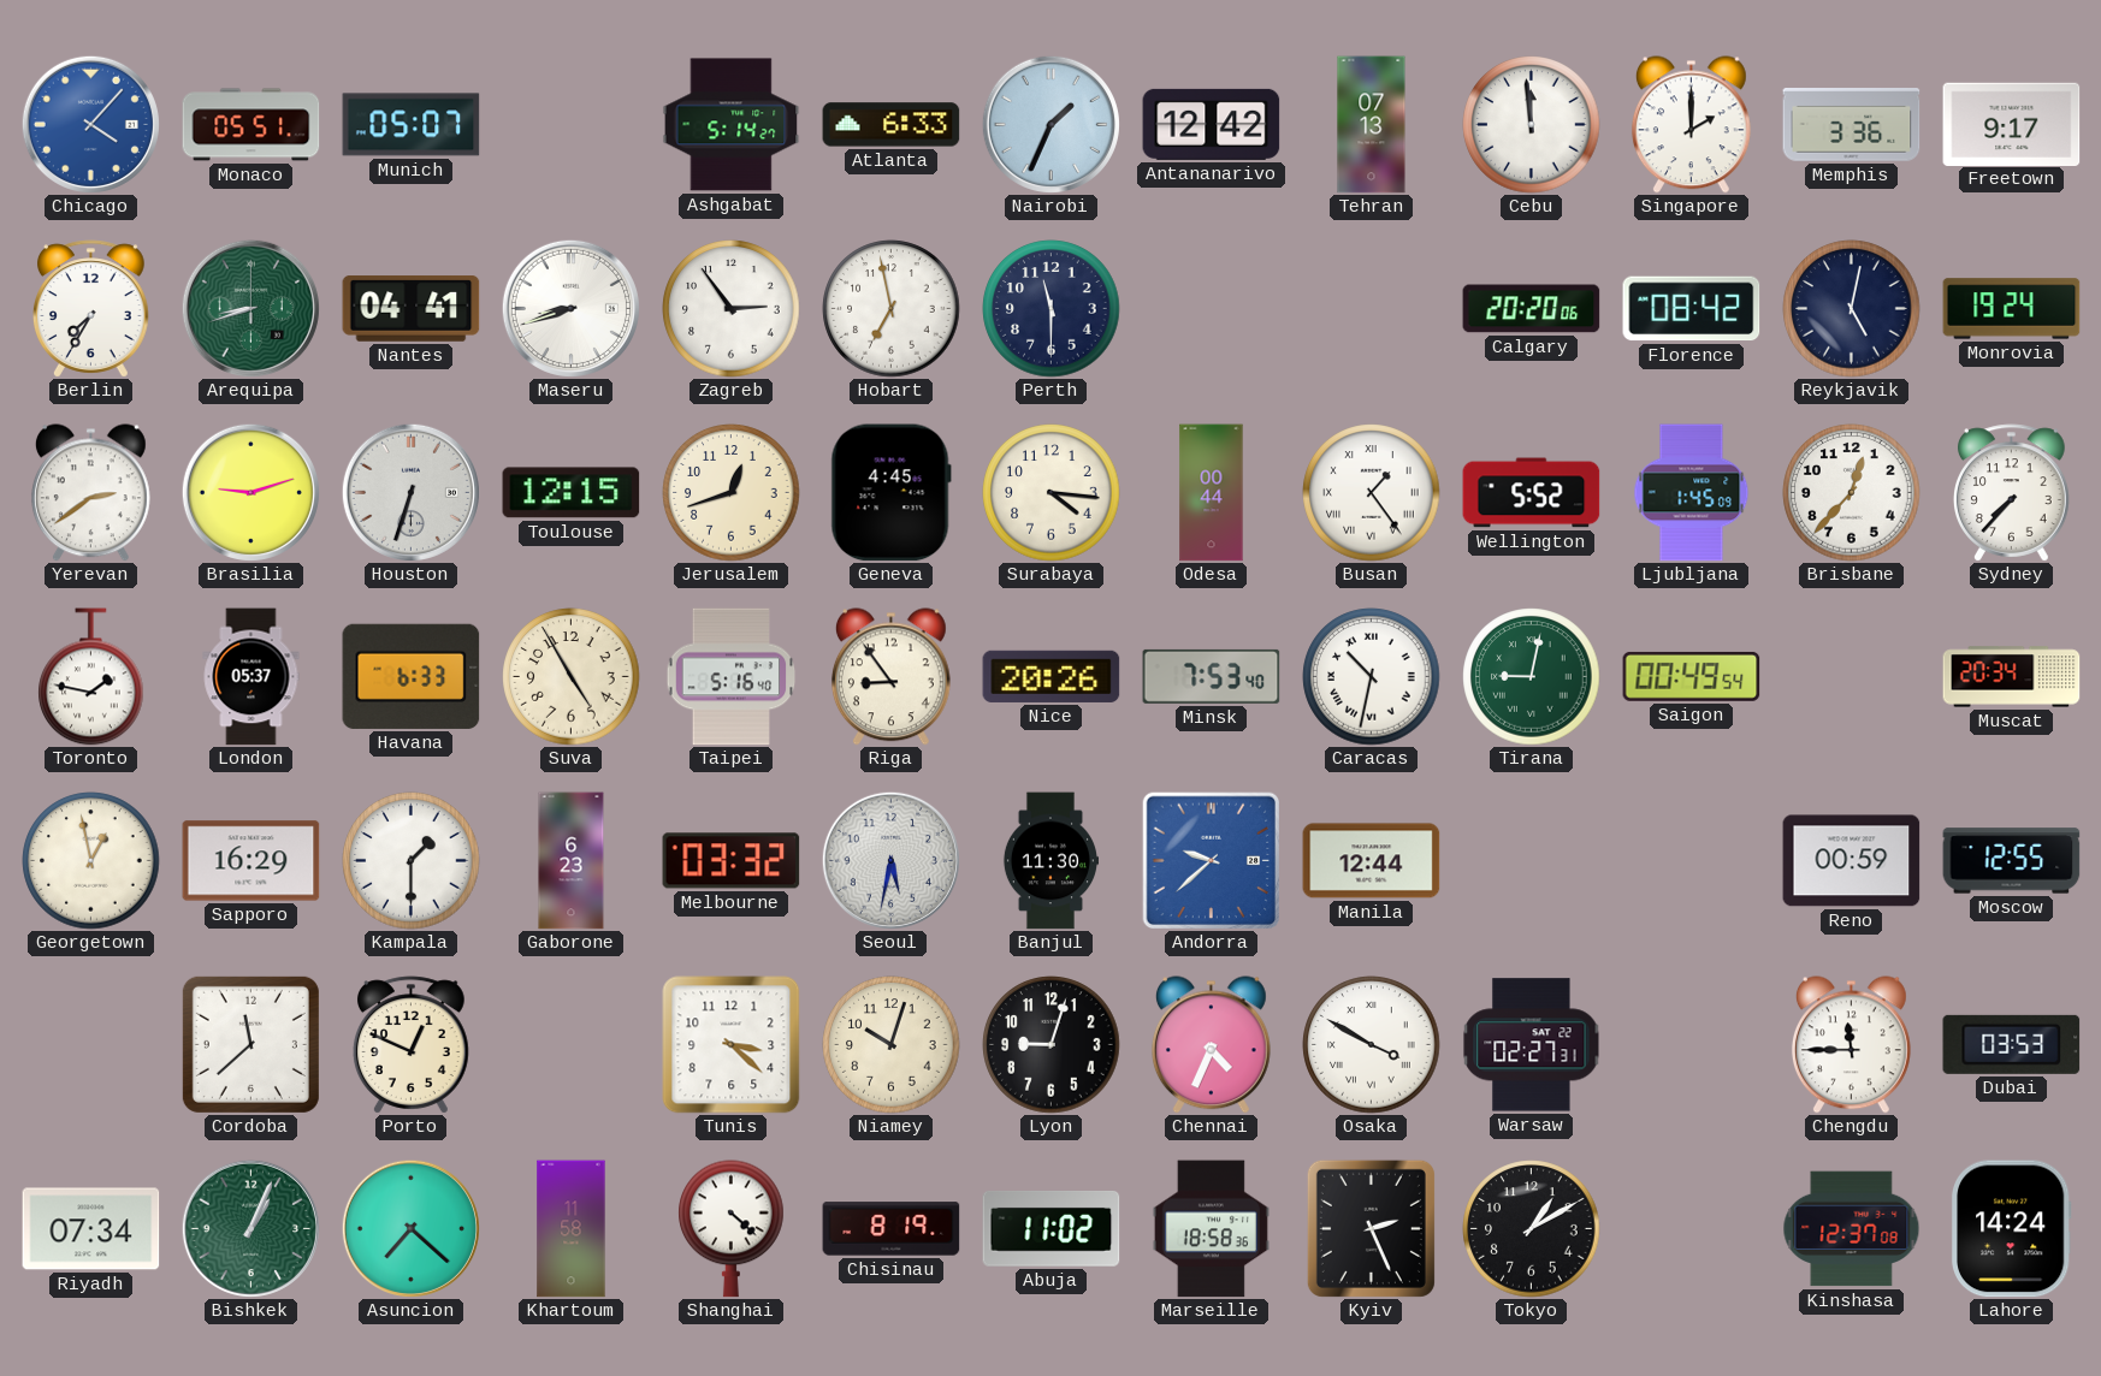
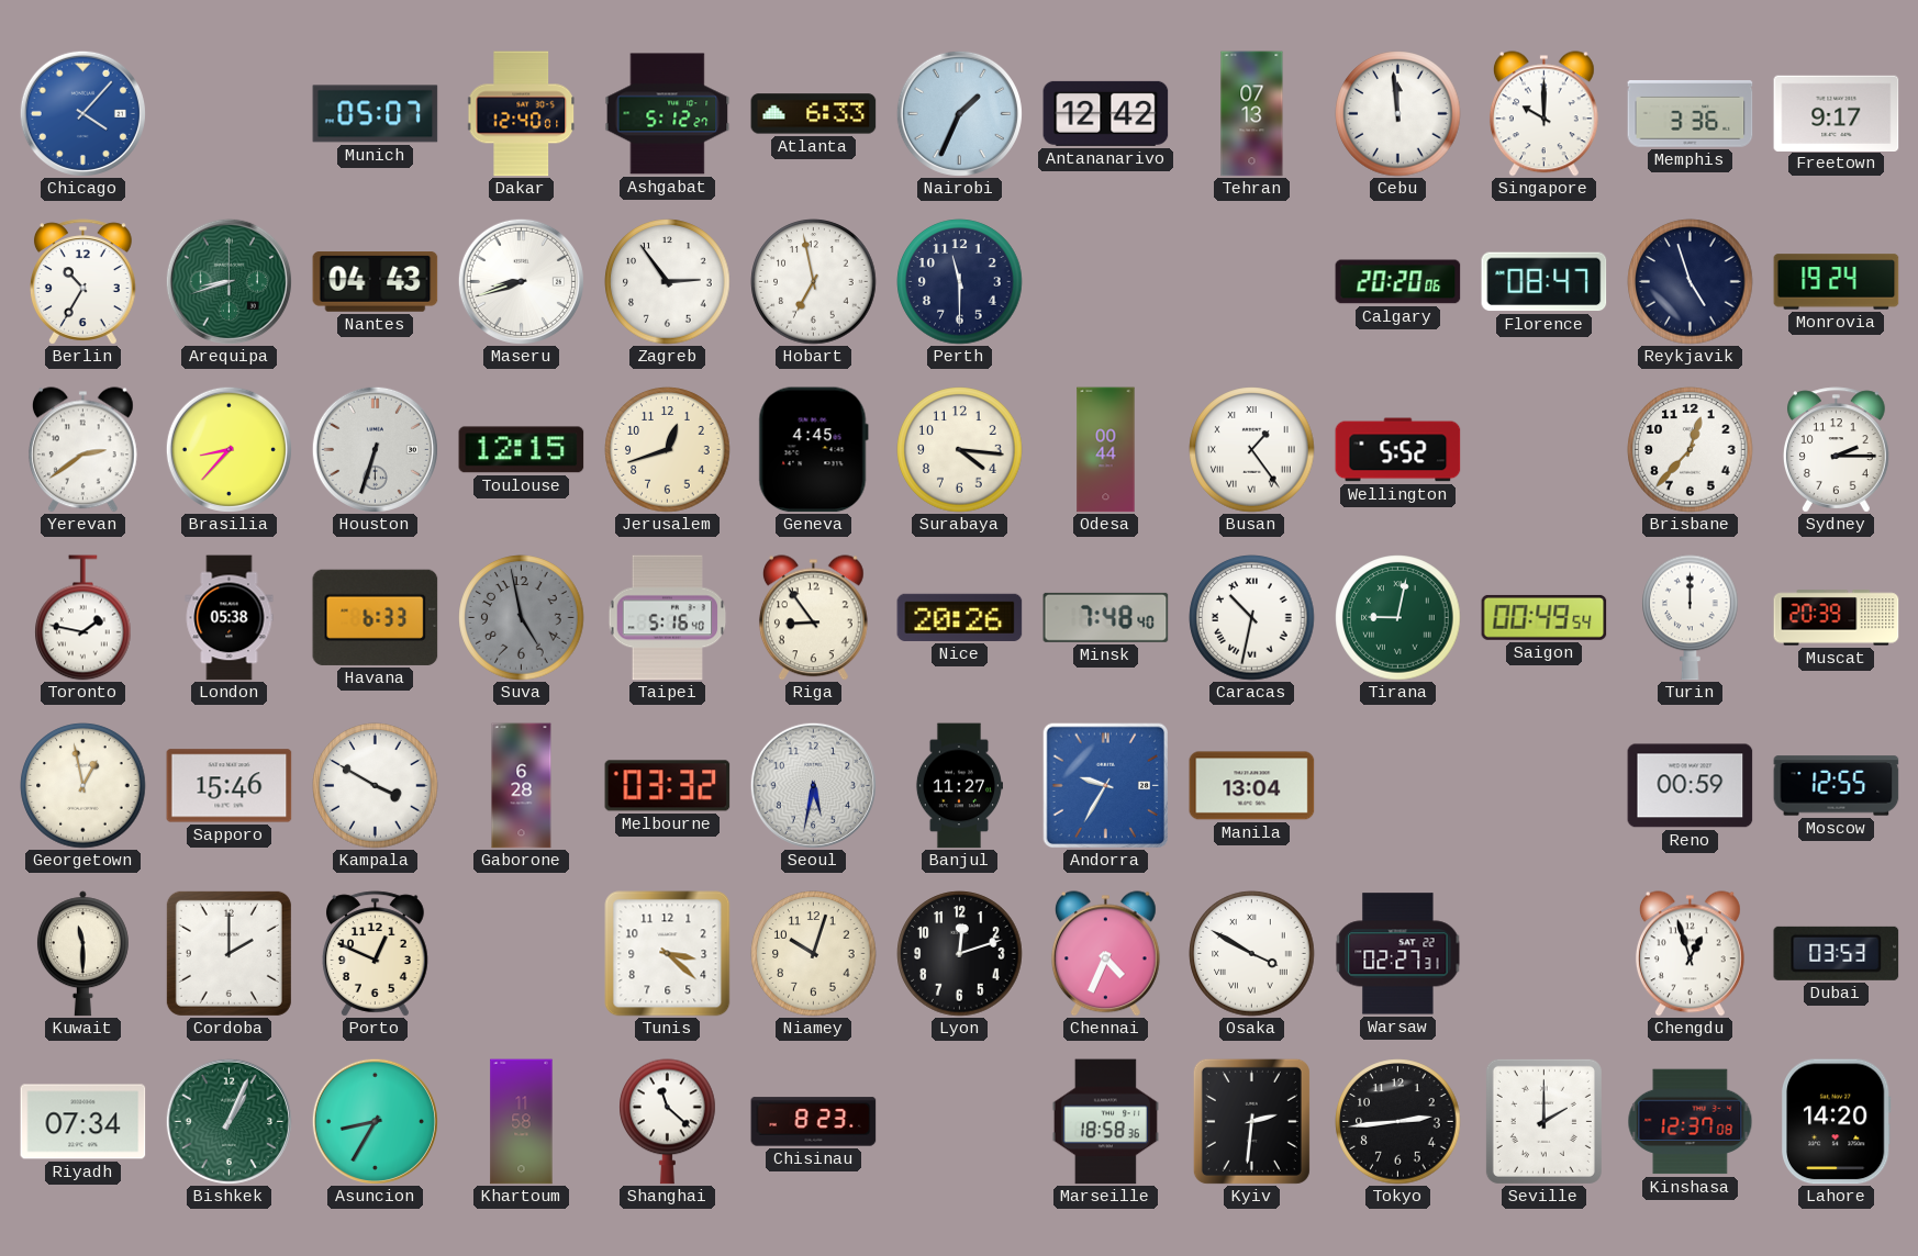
Monaco: 05:51 -> none
Dakar: none -> 12:40
Ashgabat: 5:14 -> 5:12
Singapore: 2:00 -> 10:00
Berlin: 7:35 -> 10:35
Nantes: 04:41 -> 04:43
Florence: 08:42 -> 08:47
Reykjavik: 5:02 -> 4:57
Brasilia: 9:12 -> 8:37
Ljubljana: 1:45 -> none
Sydney: 7:37 -> 2:15
London: 05:37 -> 05:38
Suva: 4:55 -> 4:58
Suva dial: cream -> grey
Minsk: 7:53 -> 7:48
Turin: none -> 12:00
Muscat: 20:34 -> 20:39
Sapporo: 16:29 -> 15:46
Kampala: 1:30 -> 3:50
Gaborone: 6:23 -> 6:28
Banjul: 11:30 -> 11:27
Andorra: 9:38 -> 9:35
Manila: 12:44 -> 13:04
Kuwait: none -> 11:30
Cordoba: 11:38 -> 2:00
Lyon: 9:03 -> 12:12
Chengdu: 11:45 -> 12:57
Asuncion: 7:22 -> 8:35
Shanghai: 4:22 -> 11:22
Chisinau: 8:19 -> 8:23
Abuja: 11:02 -> none
Kyiv: 2:26 -> 2:31
Tokyo: 1:10 -> 2:44
Seville: none -> 2:00
Lahore: 14:24 -> 14:20
